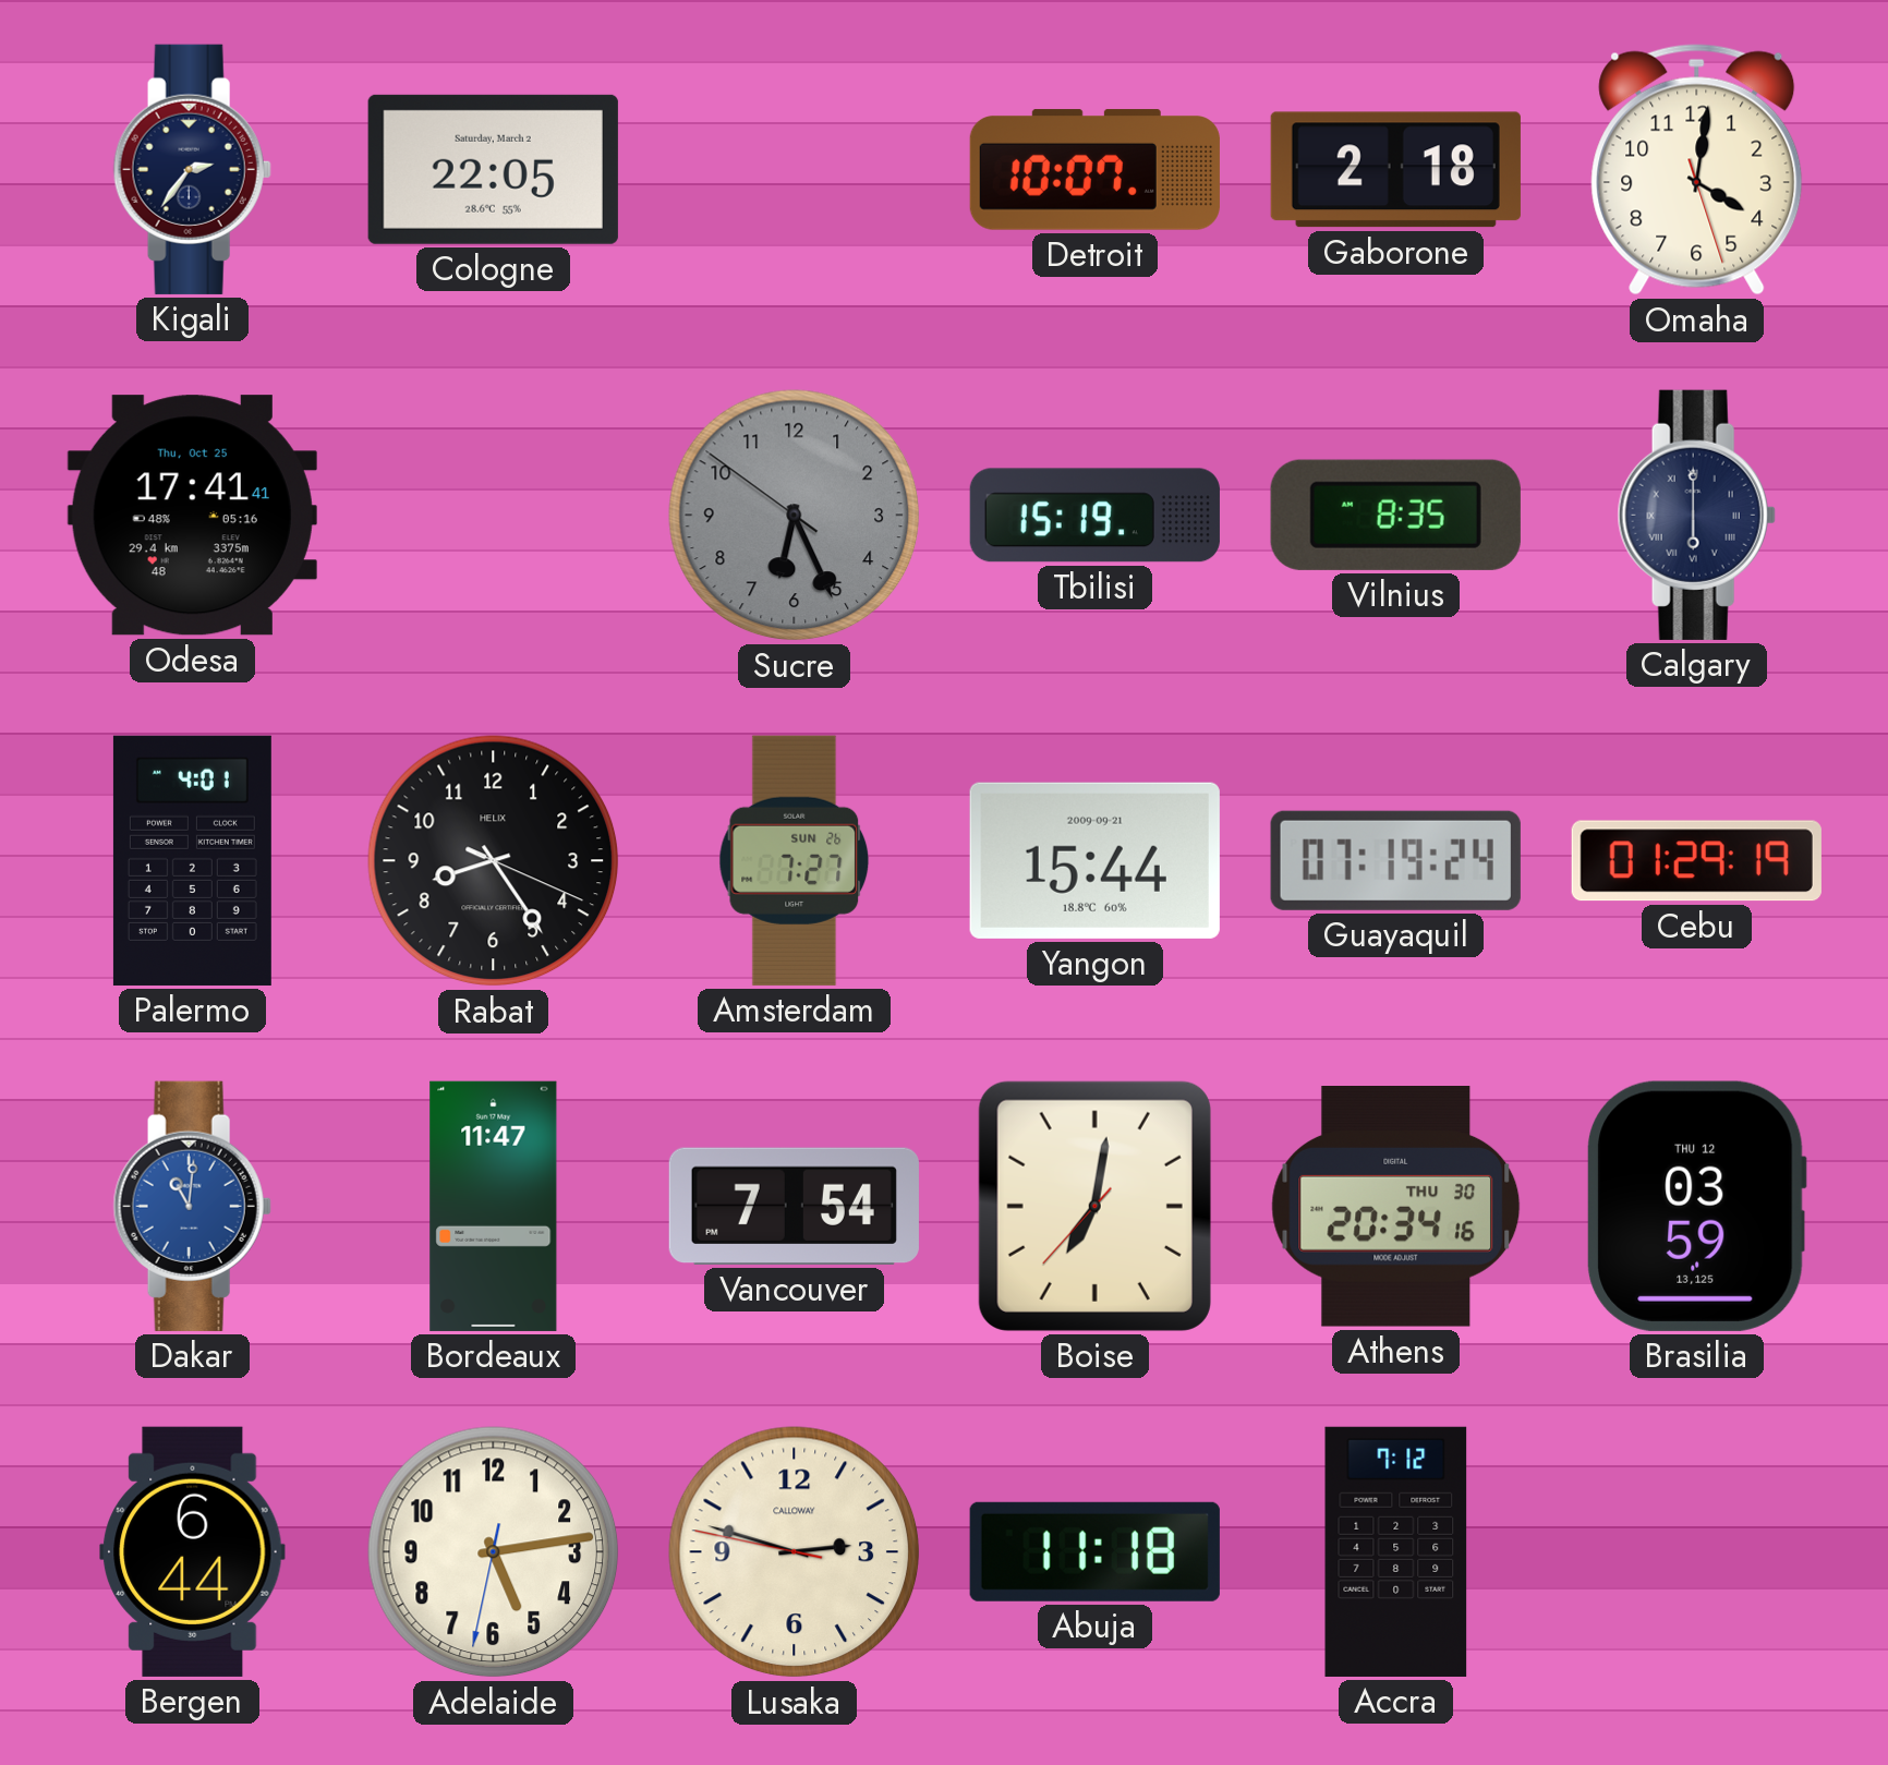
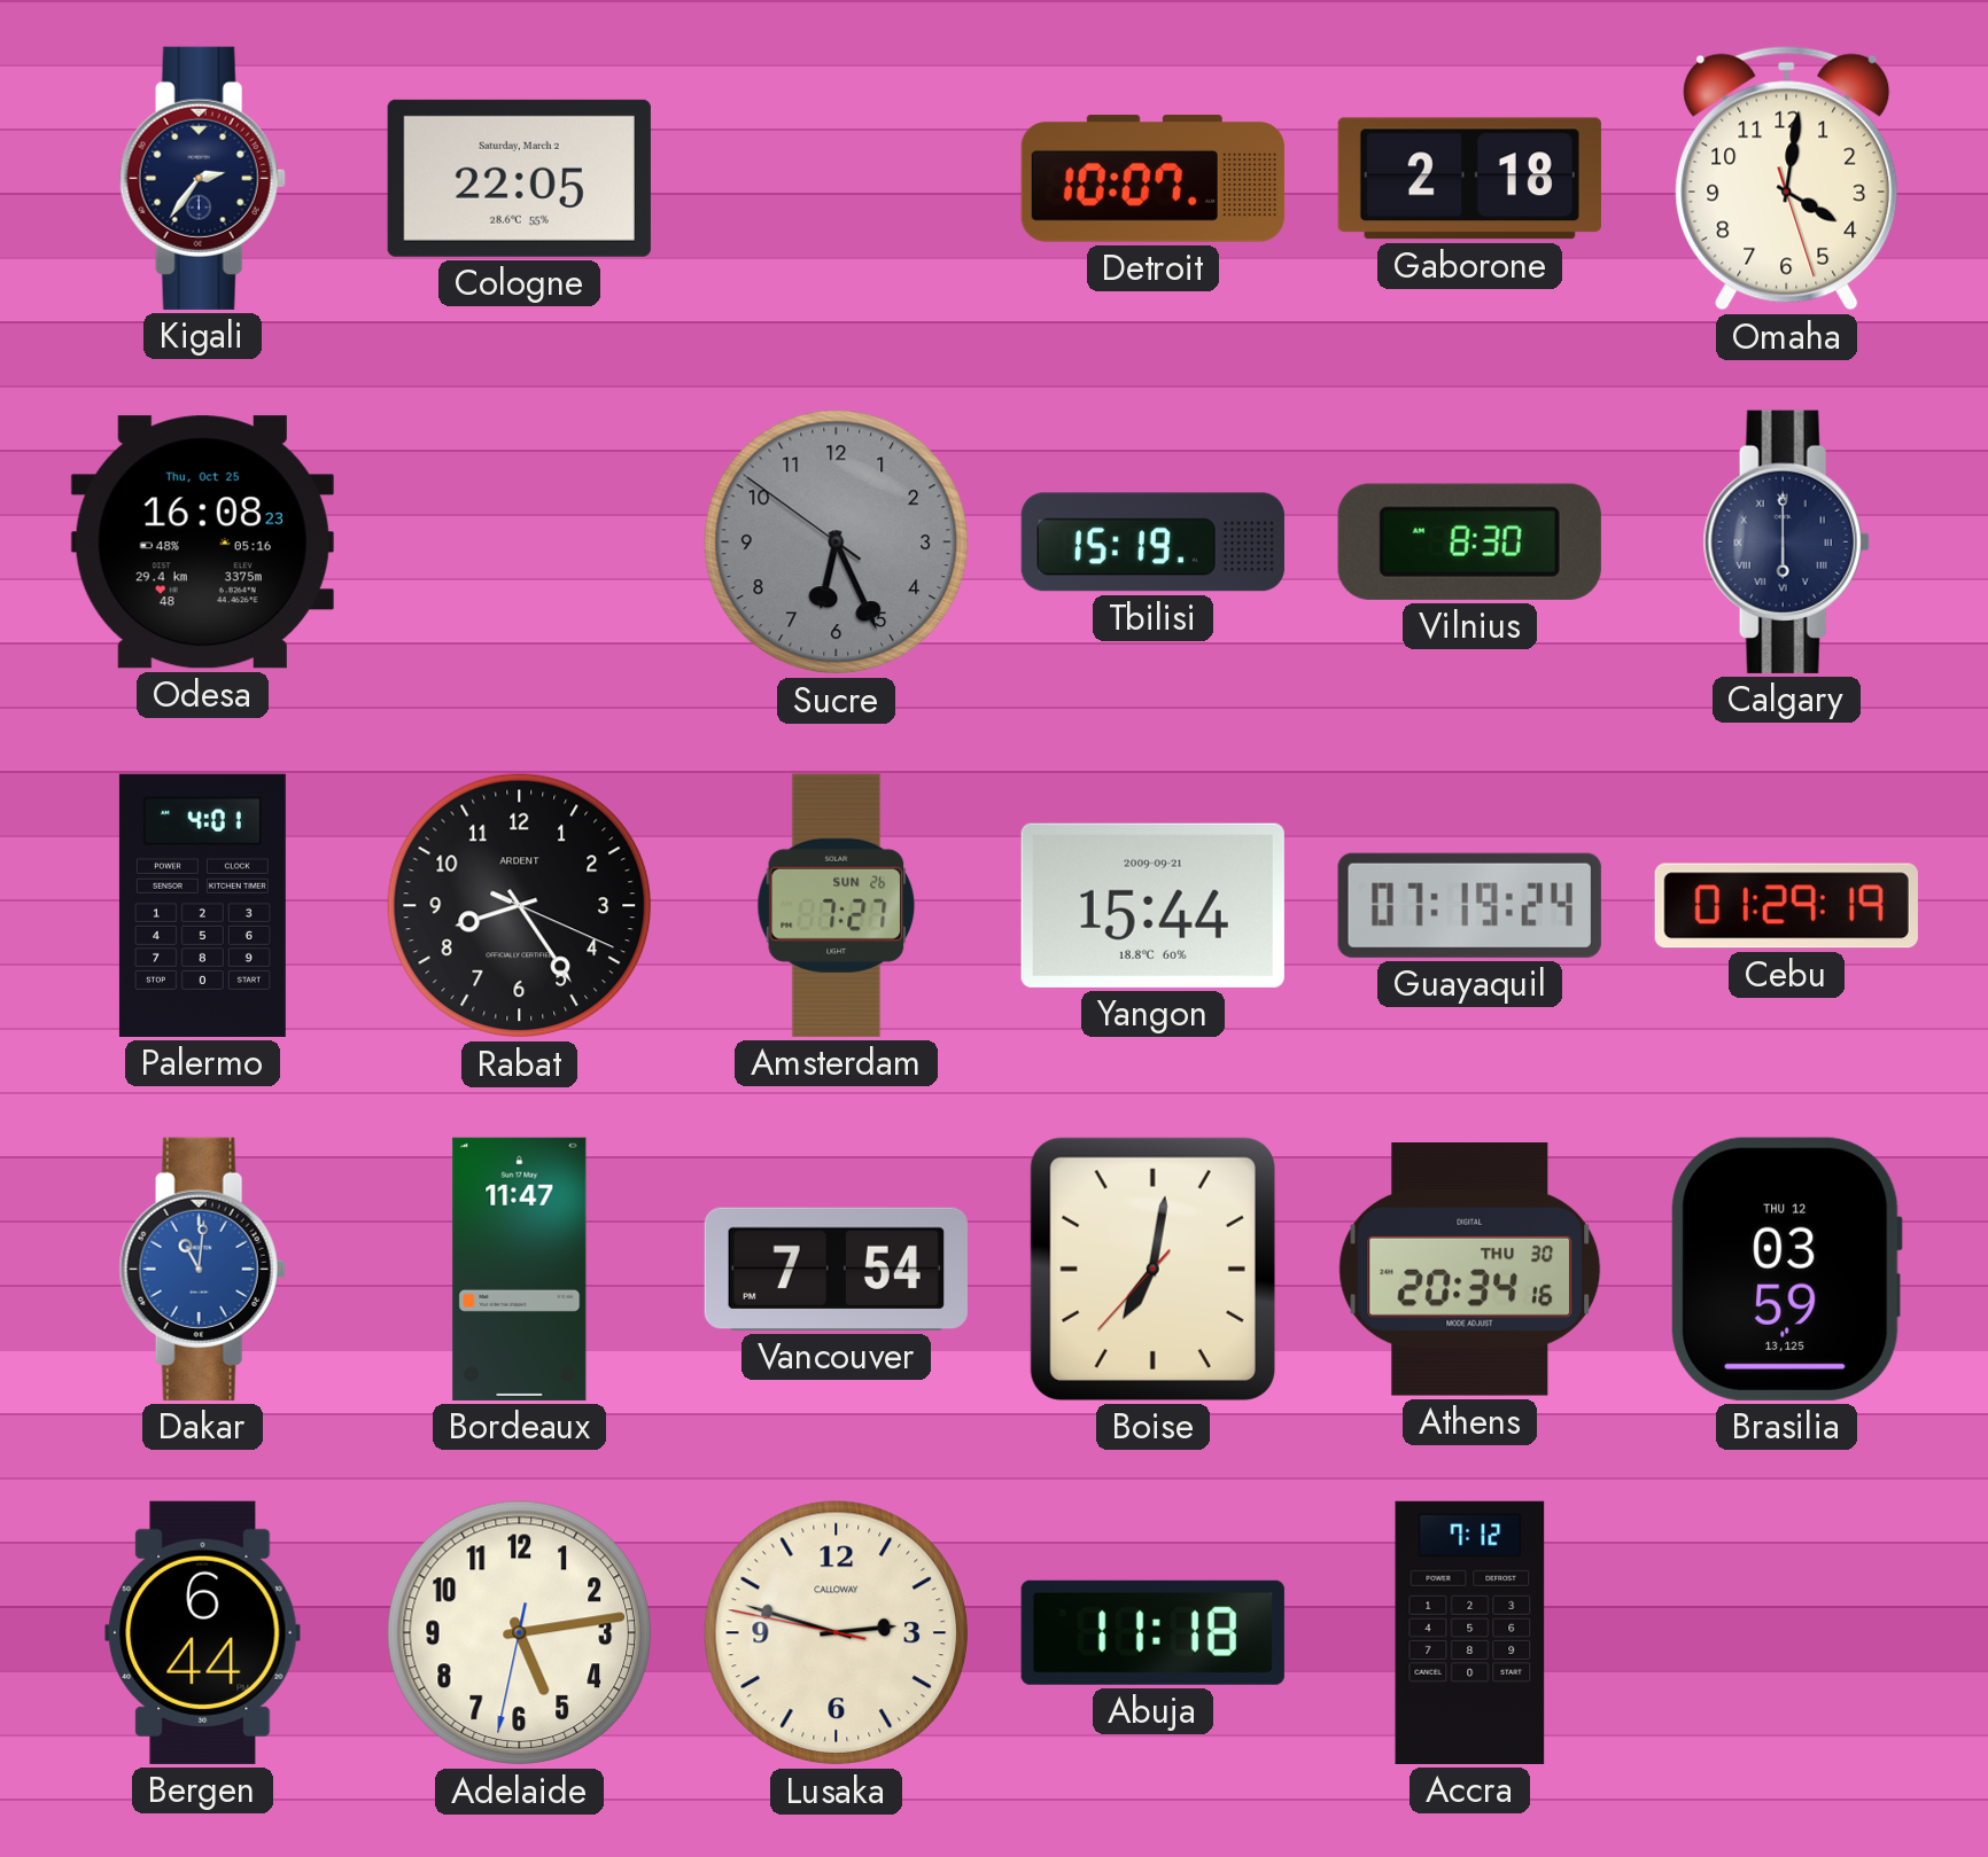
Odesa: 17:41 -> 16:08
Vilnius: 8:35 -> 8:30
Rabat brand: HELIX -> ARDENT
